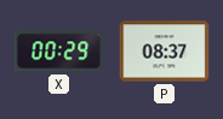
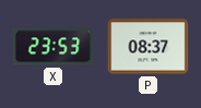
X: 00:29 -> 23:53
